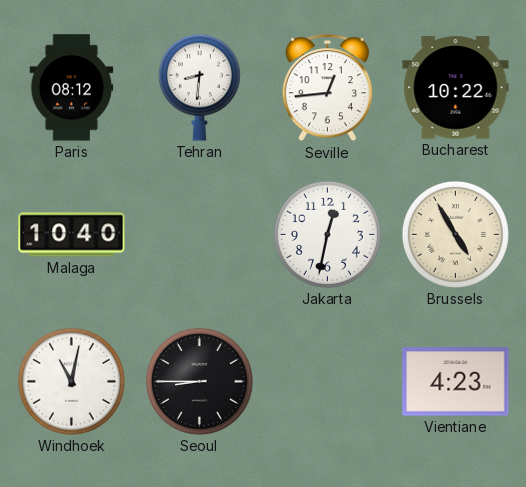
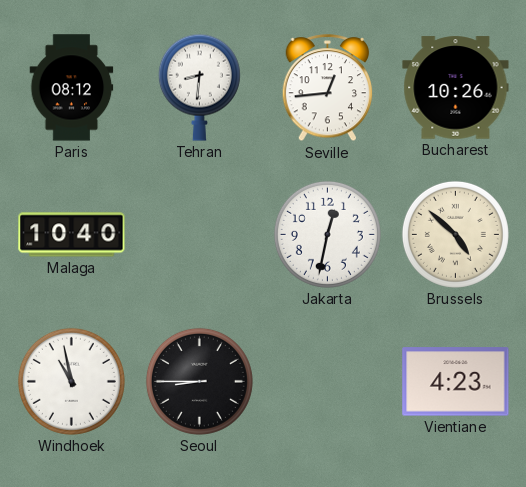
Bucharest: 10:22 -> 10:26
Brussels: 4:55 -> 4:52
Windhoek: 11:02 -> 10:58
